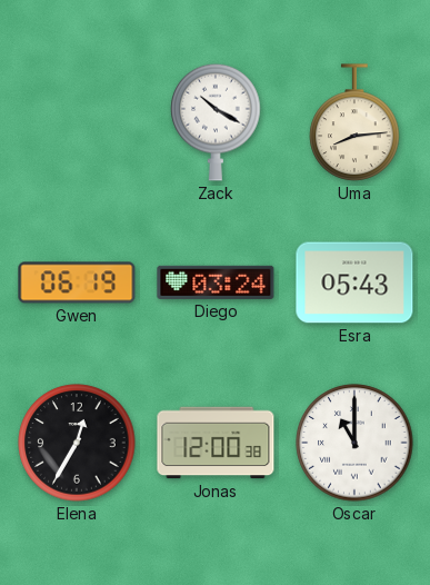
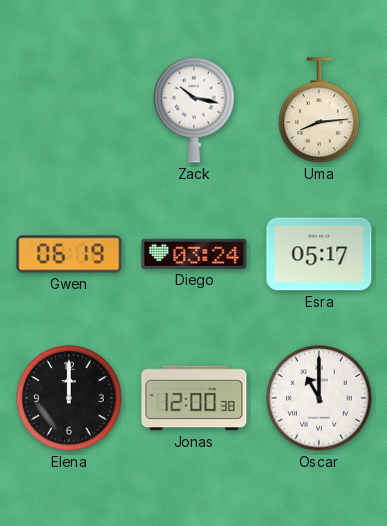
Zack: 10:20 -> 10:17
Esra: 05:43 -> 05:17
Elena: 12:35 -> 12:00
